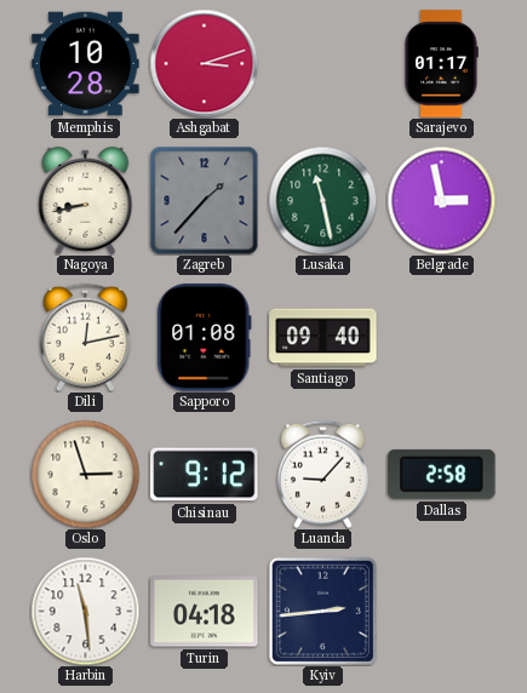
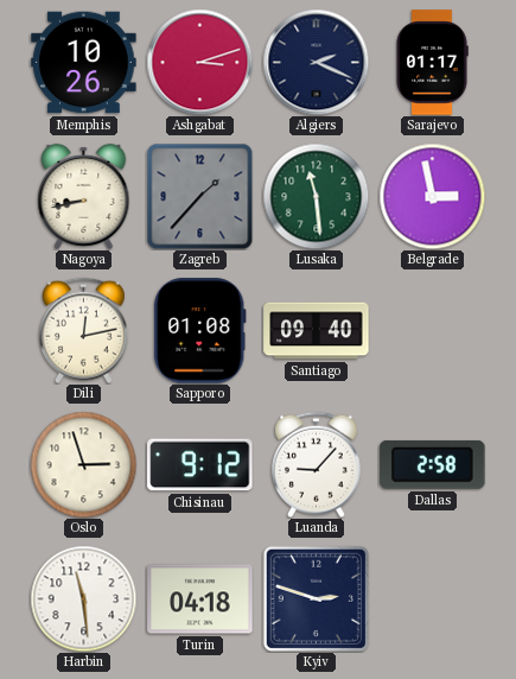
Memphis: 10:28 -> 10:26
Algiers: none -> 2:19
Lusaka: 11:28 -> 11:29
Kyiv: 2:44 -> 2:48
